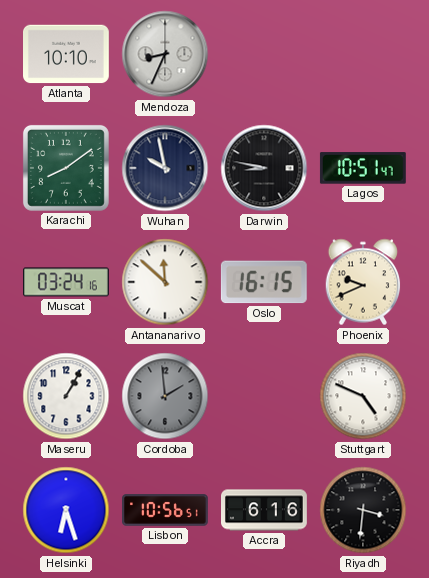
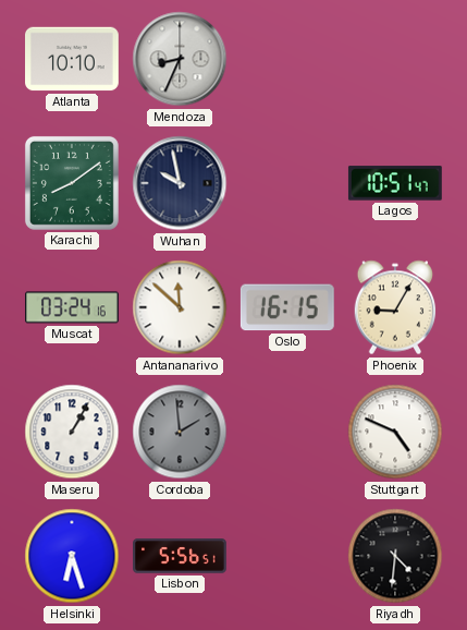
Darwin: 8:47 -> none
Phoenix: 9:41 -> 9:05
Lisbon: 10:56 -> 5:56
Accra: 6:16 -> none
Riyadh: 3:31 -> 4:31
